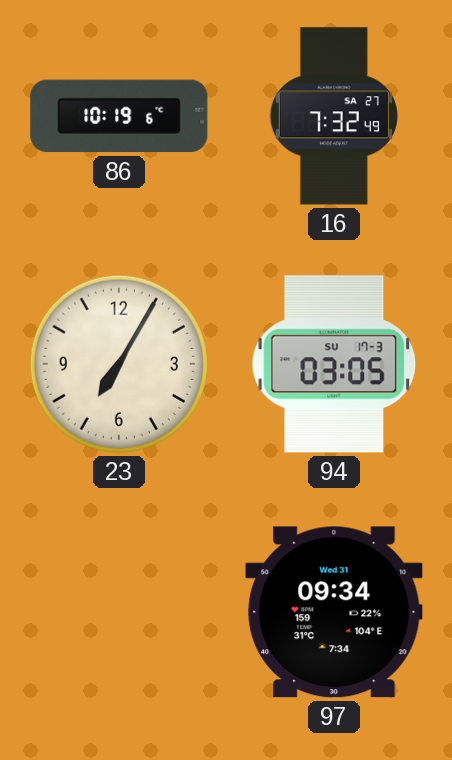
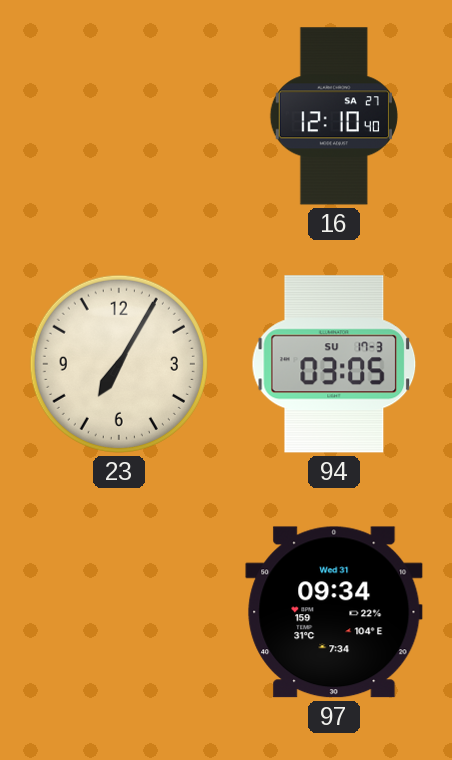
86: 10:19 -> none
16: 7:32 -> 12:10
